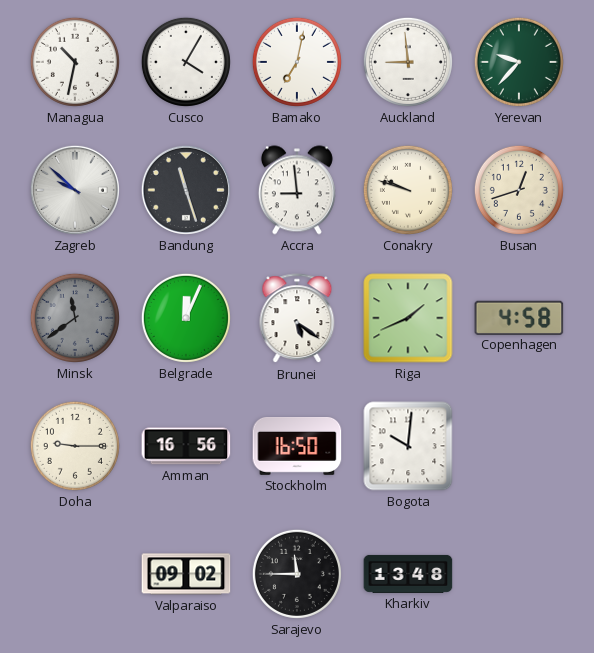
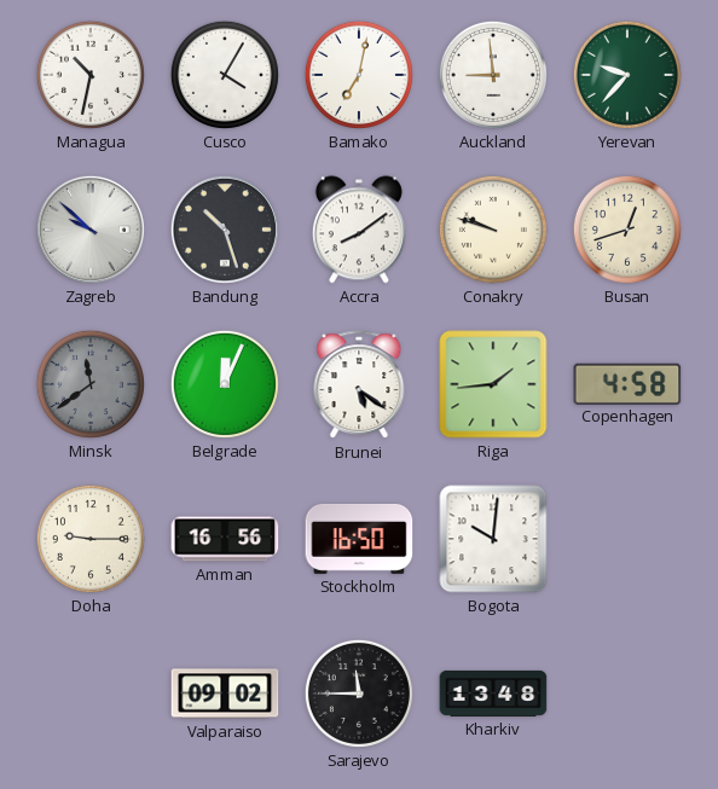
Bandung: 11:27 -> 10:27
Accra: 8:59 -> 8:09
Riga: 1:41 -> 1:44
